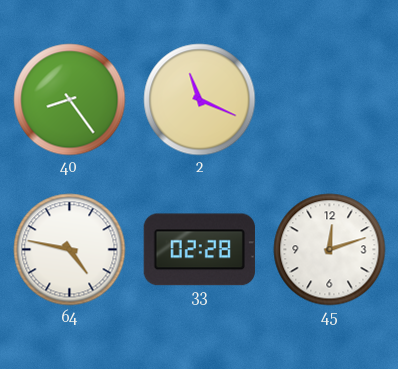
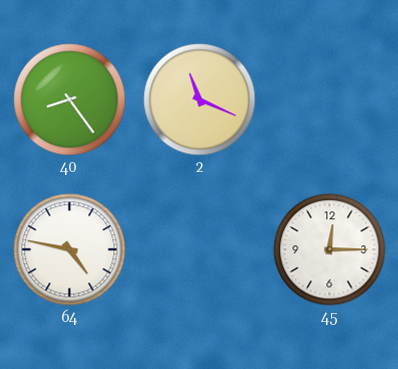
33: 02:28 -> none
45: 12:12 -> 12:15
